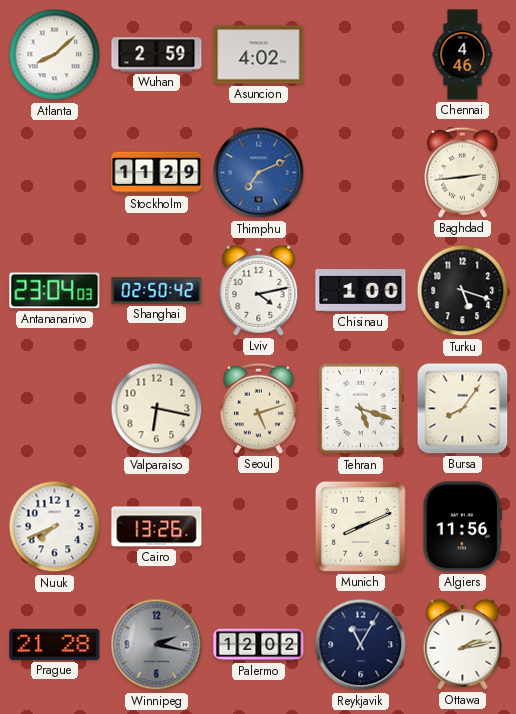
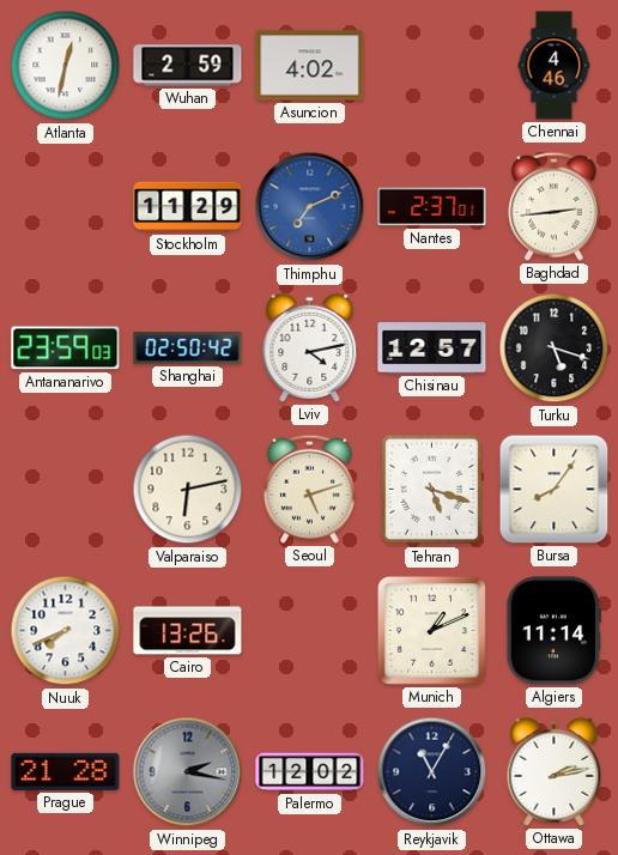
Atlanta: 8:08 -> 12:32
Nantes: none -> 2:37
Antananarivo: 23:04 -> 23:59
Chisinau: 1:00 -> 12:57
Valparaiso: 6:17 -> 6:13
Munich: 8:11 -> 1:11
Algiers: 11:56 -> 11:14
